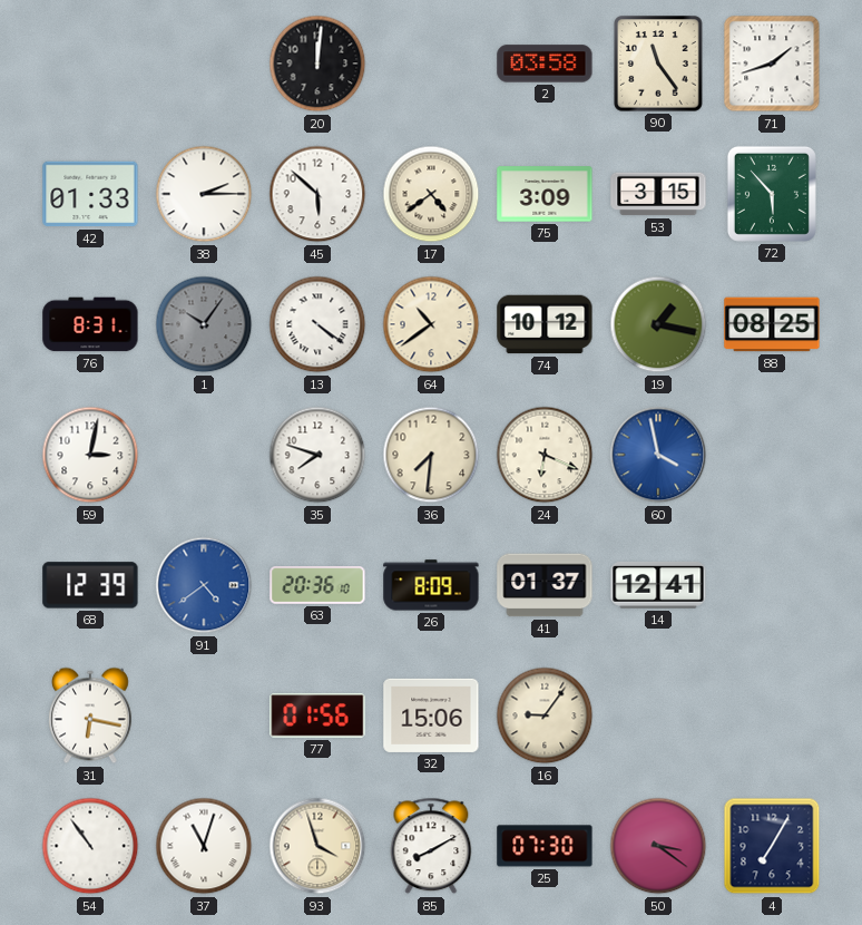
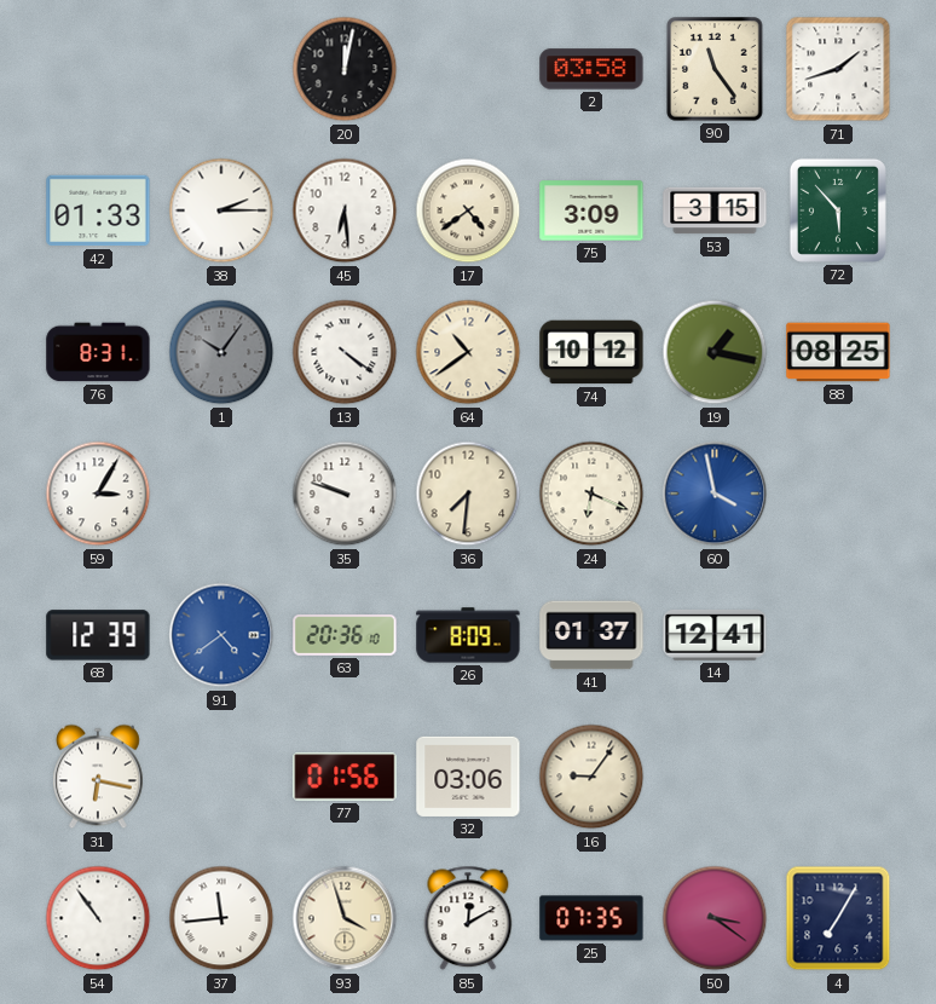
20: 12:01 -> 12:02
45: 5:52 -> 6:29
59: 3:02 -> 3:05
35: 7:48 -> 9:48
32: 15:06 -> 03:06
37: 11:03 -> 11:44
85: 8:10 -> 12:10
25: 07:30 -> 07:35
